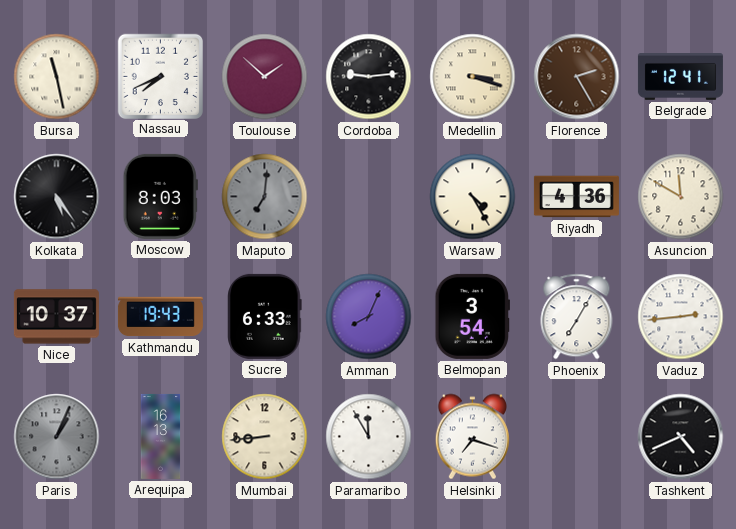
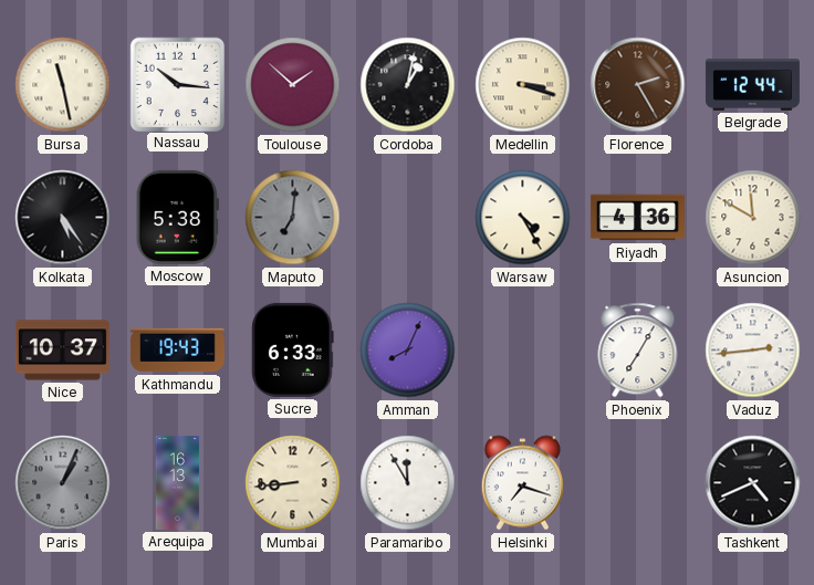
Nassau: 7:41 -> 10:16
Cordoba: 9:14 -> 1:02
Belgrade: 12:41 -> 12:44
Moscow: 8:03 -> 5:38
Belmopan: 3:54 -> none
